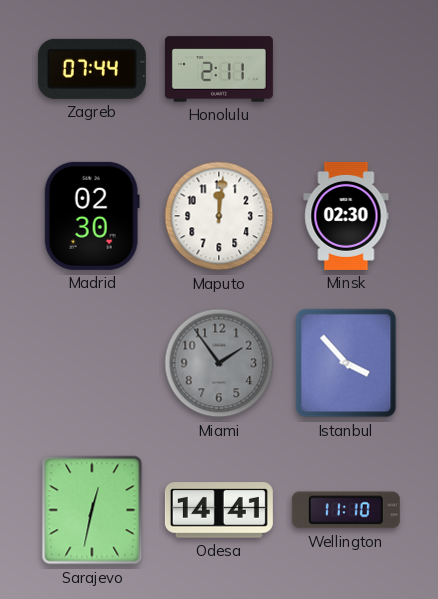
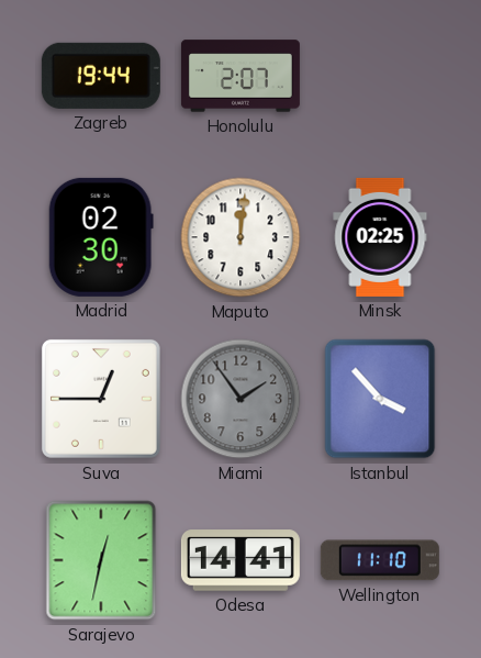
Zagreb: 07:44 -> 19:44
Honolulu: 2:11 -> 2:07
Minsk: 02:30 -> 02:25
Suva: none -> 12:45
